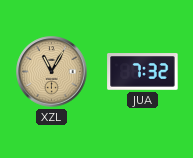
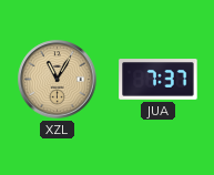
JUA: 7:32 -> 7:37
